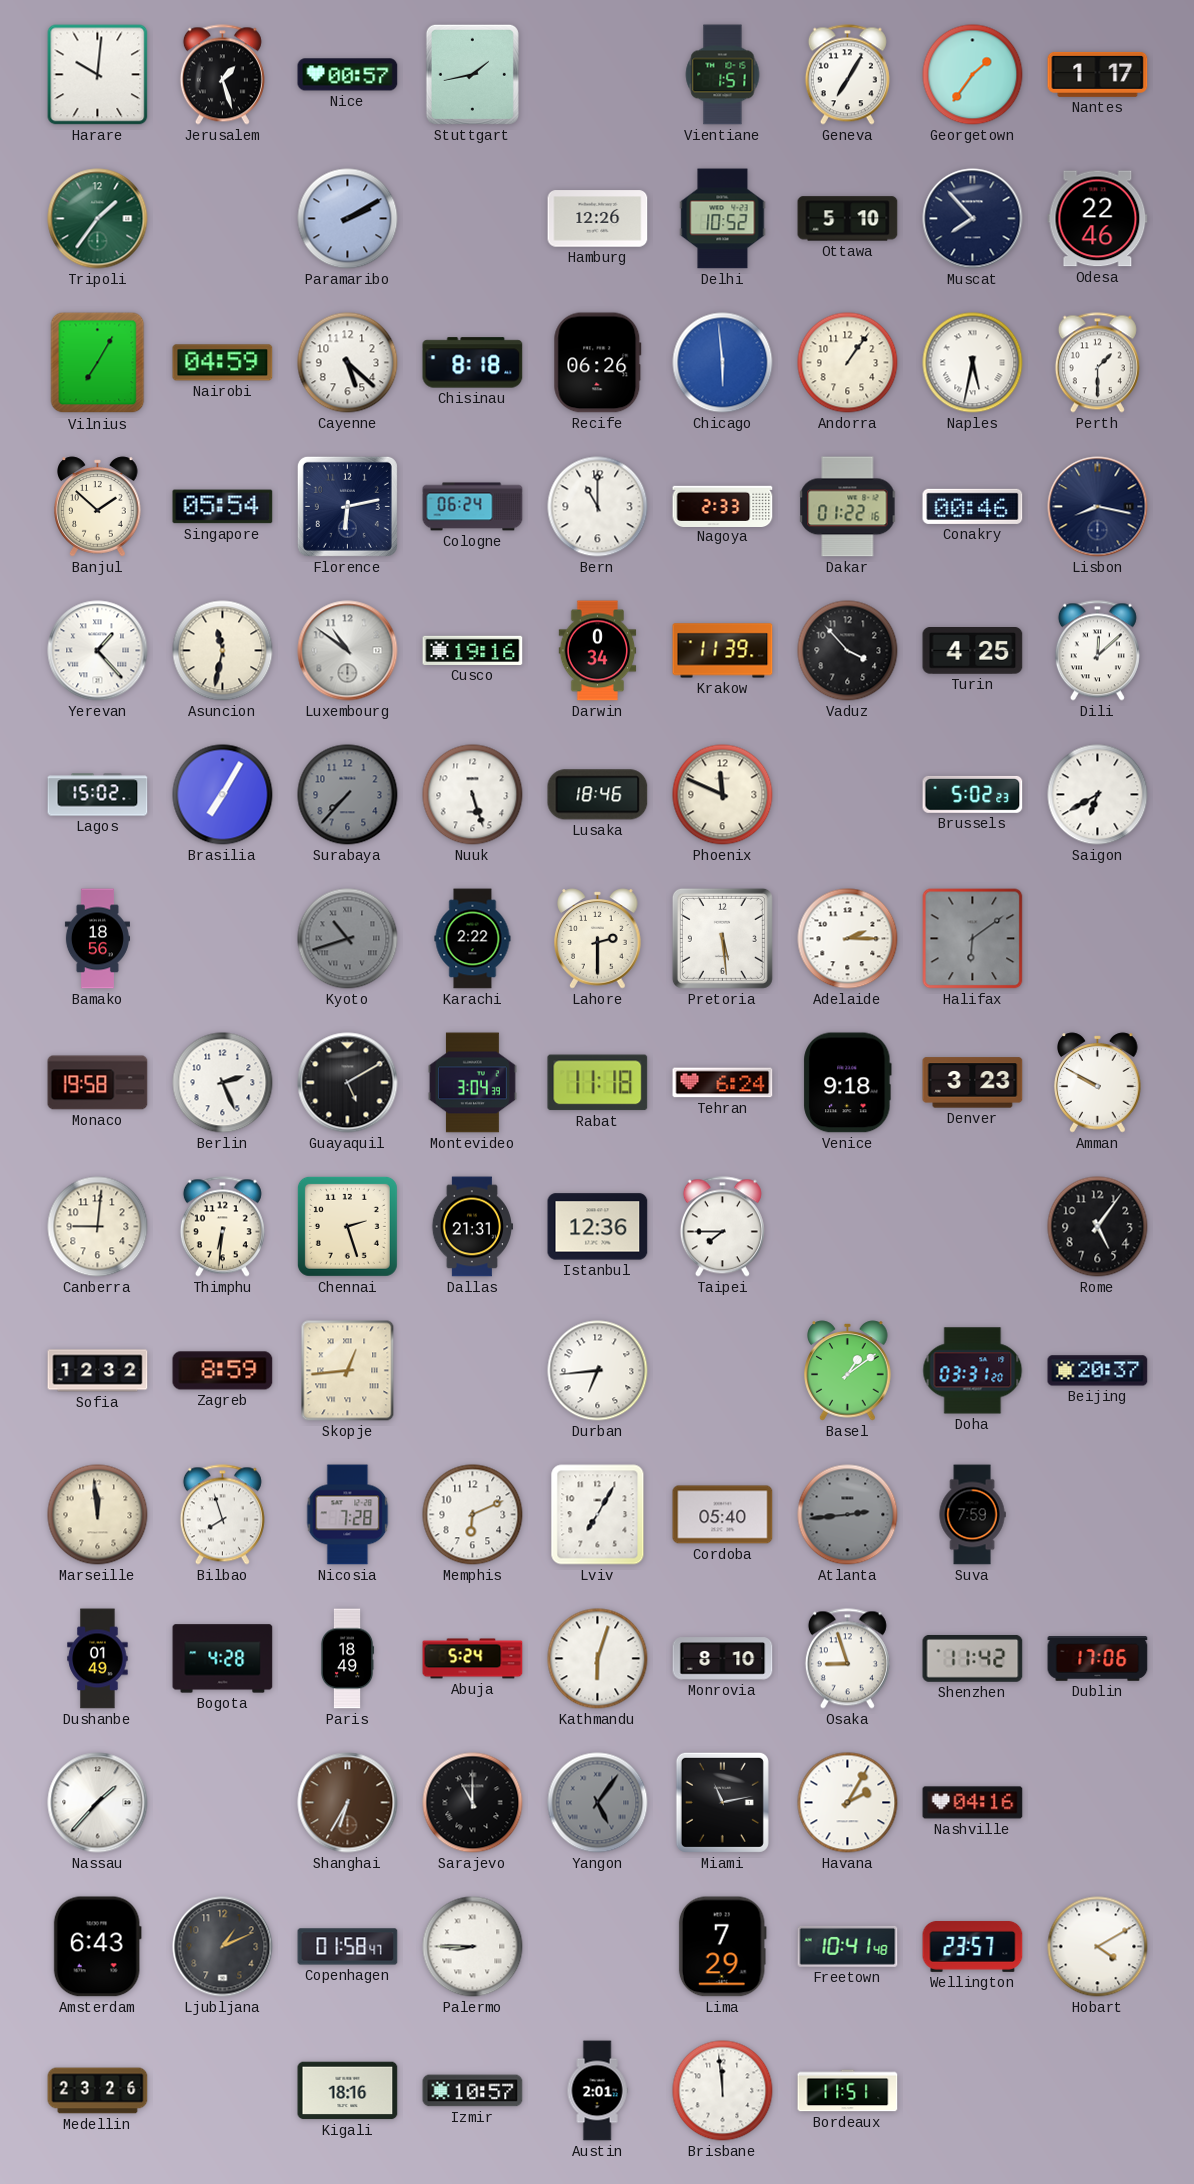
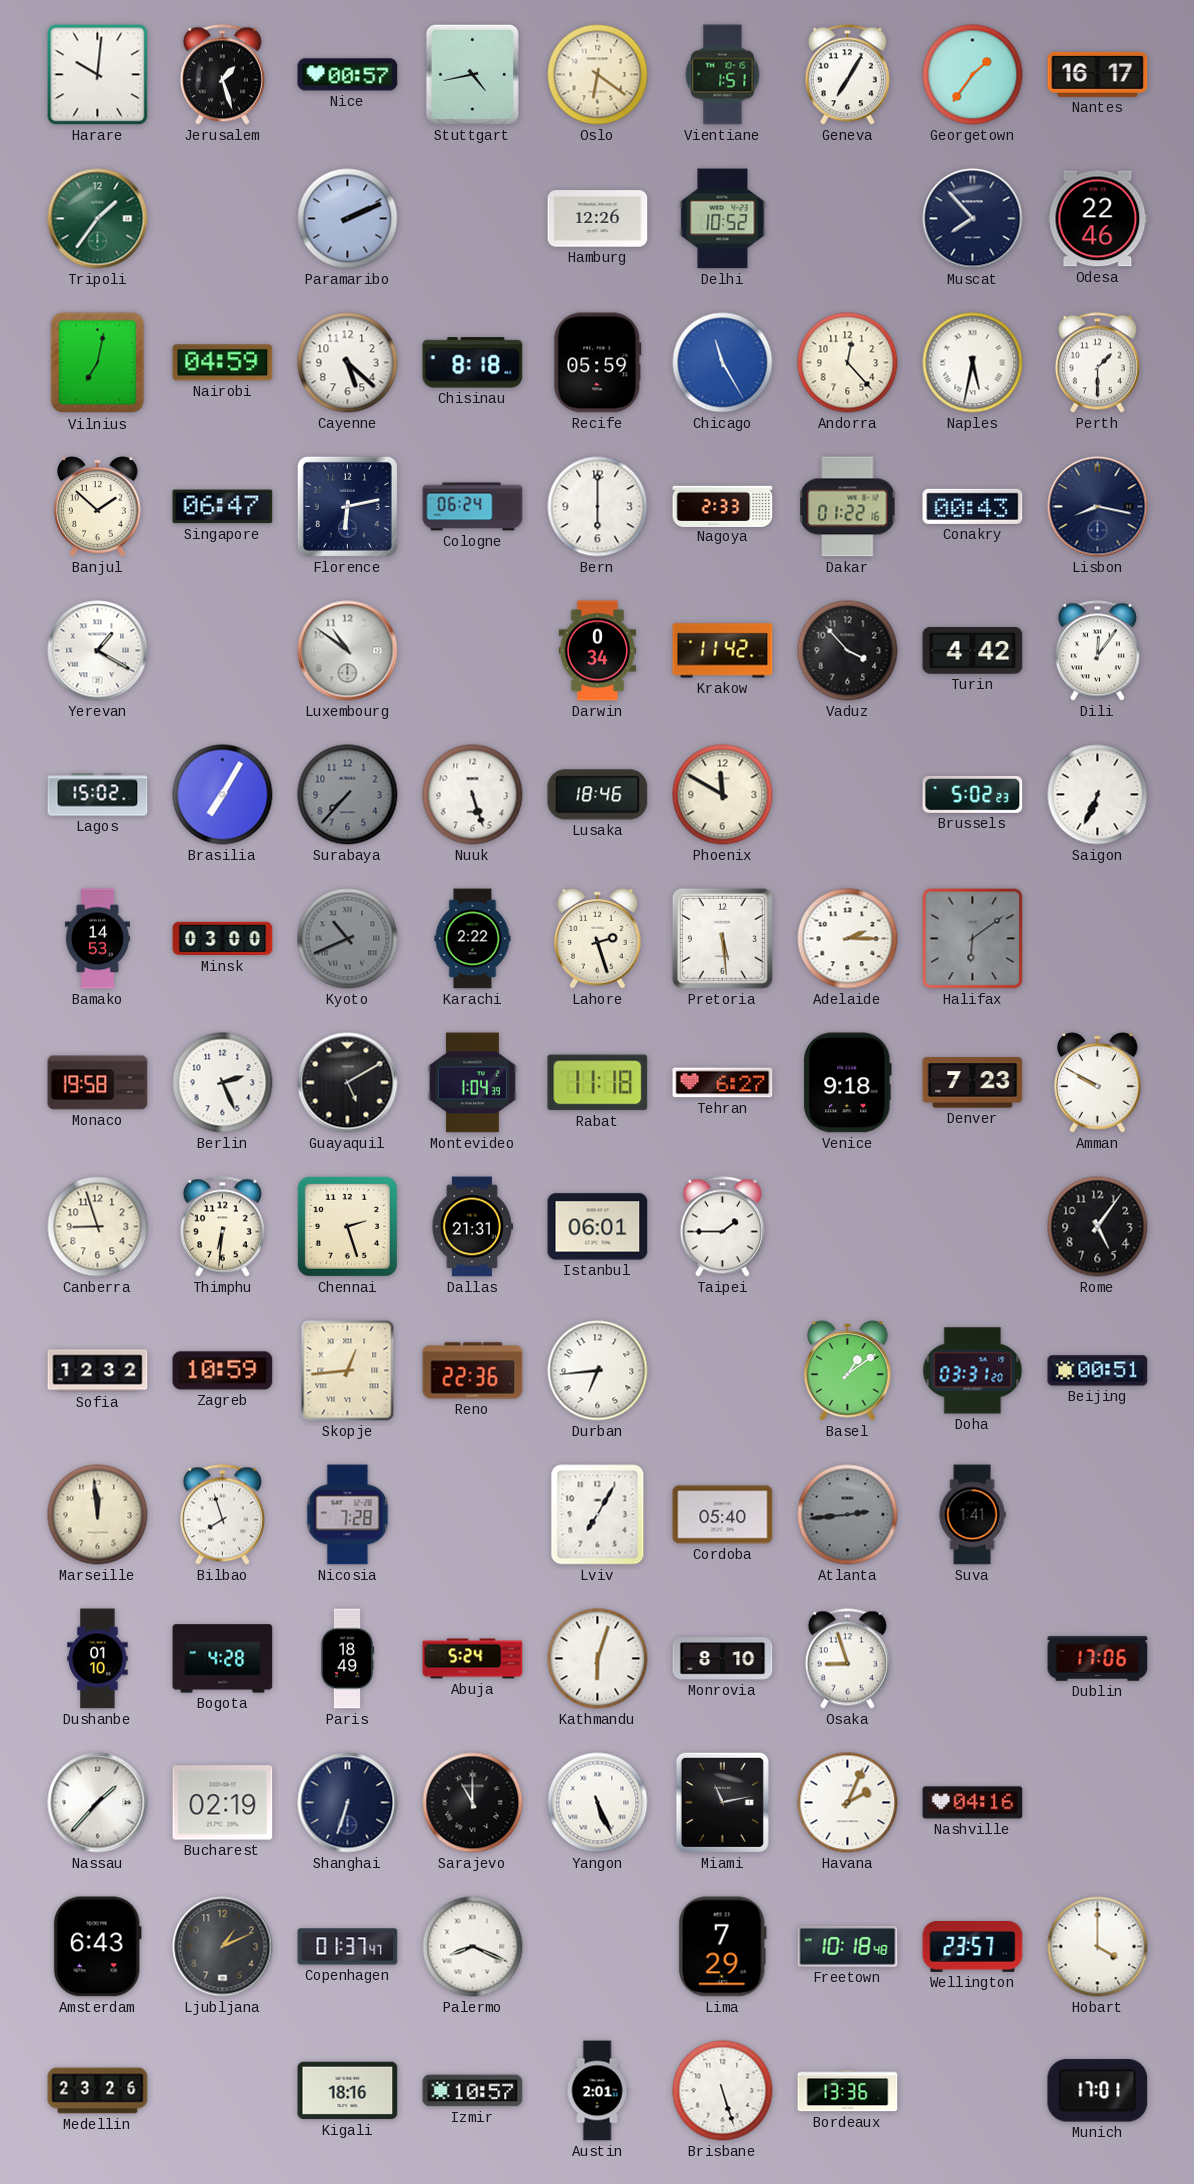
Stuttgart: 1:43 -> 4:43
Oslo: none -> 6:21
Nantes: 1:17 -> 16:17
Paramaribo: 2:10 -> 2:11
Ottawa: 5:10 -> none
Vilnius: 7:05 -> 7:02
Recife: 06:26 -> 05:59
Chicago: 5:59 -> 11:25
Andorra: 1:06 -> 12:23
Singapore: 05:54 -> 06:47
Bern: 11:00 -> 6:00
Conakry: 00:46 -> 00:43
Yerevan: 1:23 -> 1:20
Asuncion: 11:32 -> none
Cusco: 19:16 -> none
Krakow: 11:39 -> 11:42
Turin: 4:25 -> 4:42
Dili: 12:08 -> 12:06
Phoenix: 11:49 -> 11:50
Saigon: 6:40 -> 6:34
Bamako: 18:56 -> 14:53
Minsk: none -> 03:00
Kyoto: 10:42 -> 10:41
Lahore: 2:30 -> 2:27
Montevideo: 3:04 -> 1:04
Tehran: 6:24 -> 6:27
Denver: 3:23 -> 7:23
Canberra: 9:01 -> 8:57
Istanbul: 12:36 -> 06:01
Taipei: 7:45 -> 1:45
Zagreb: 8:59 -> 10:59
Reno: none -> 22:36
Beijing: 20:37 -> 00:51
Memphis: 6:11 -> none
Suva: 7:59 -> 1:41
Dushanbe: 01:49 -> 01:10
Shenzhen: 11:42 -> none
Bucharest: none -> 02:19
Shanghai: 6:35 -> 6:33
Shanghai dial: brown -> navy
Yangon: 5:06 -> 5:26
Yangon dial: grey -> white
Havana: 2:05 -> 2:04
Copenhagen: 01:58 -> 01:37
Palermo: 8:45 -> 8:19
Freetown: 10:41 -> 10:18
Hobart: 4:10 -> 4:00
Brisbane: 11:59 -> 5:27
Bordeaux: 11:51 -> 13:36
Munich: none -> 17:01
